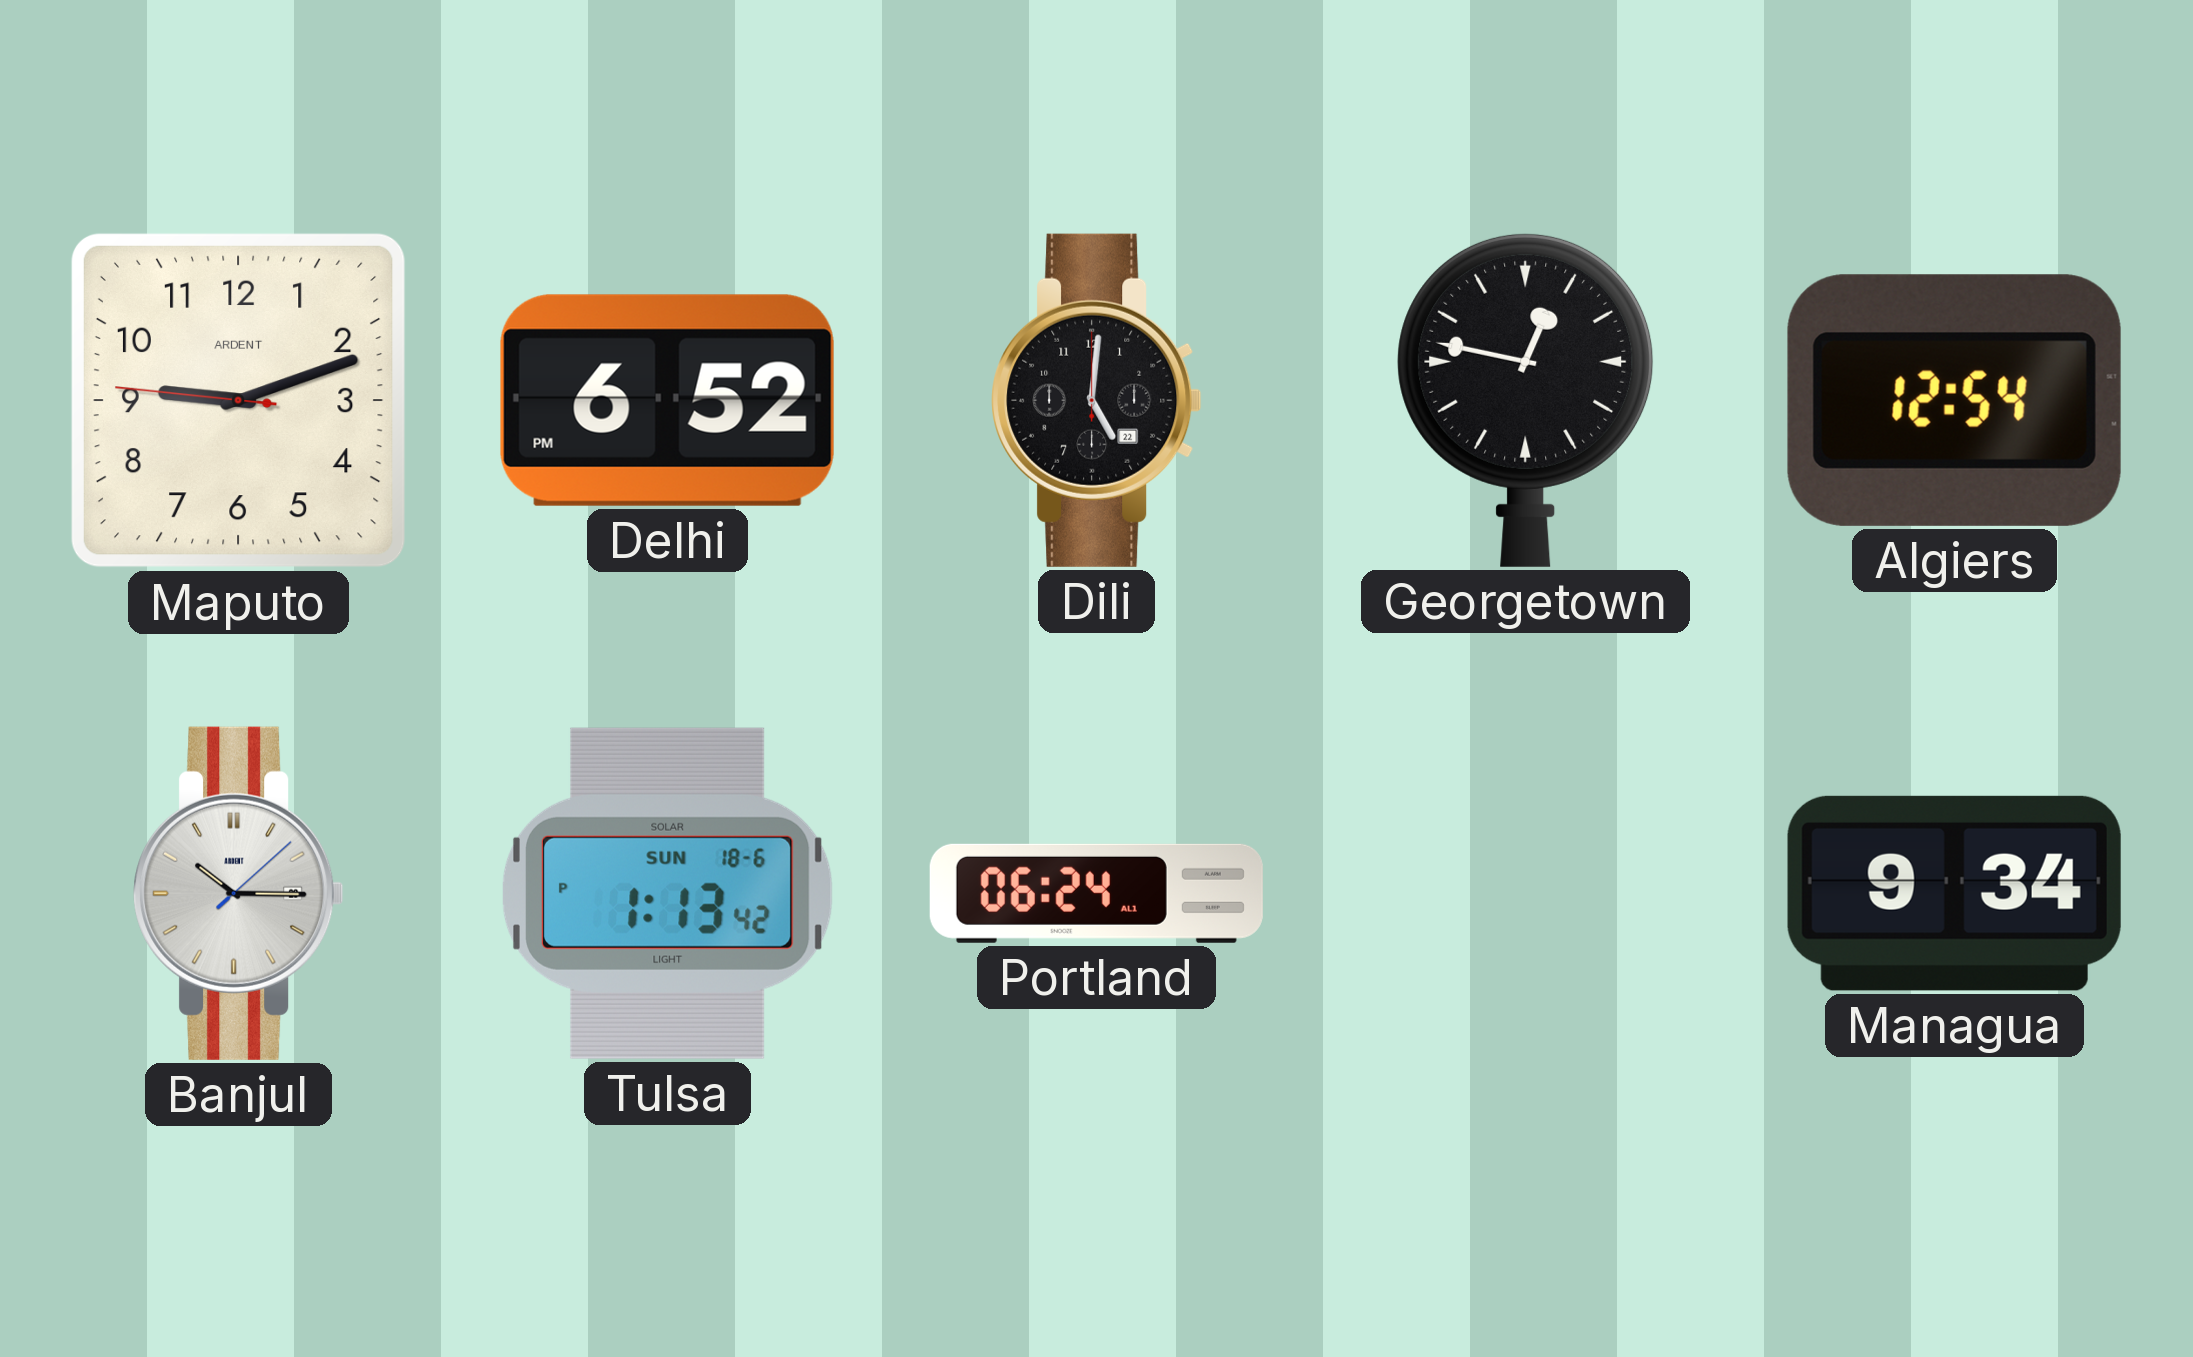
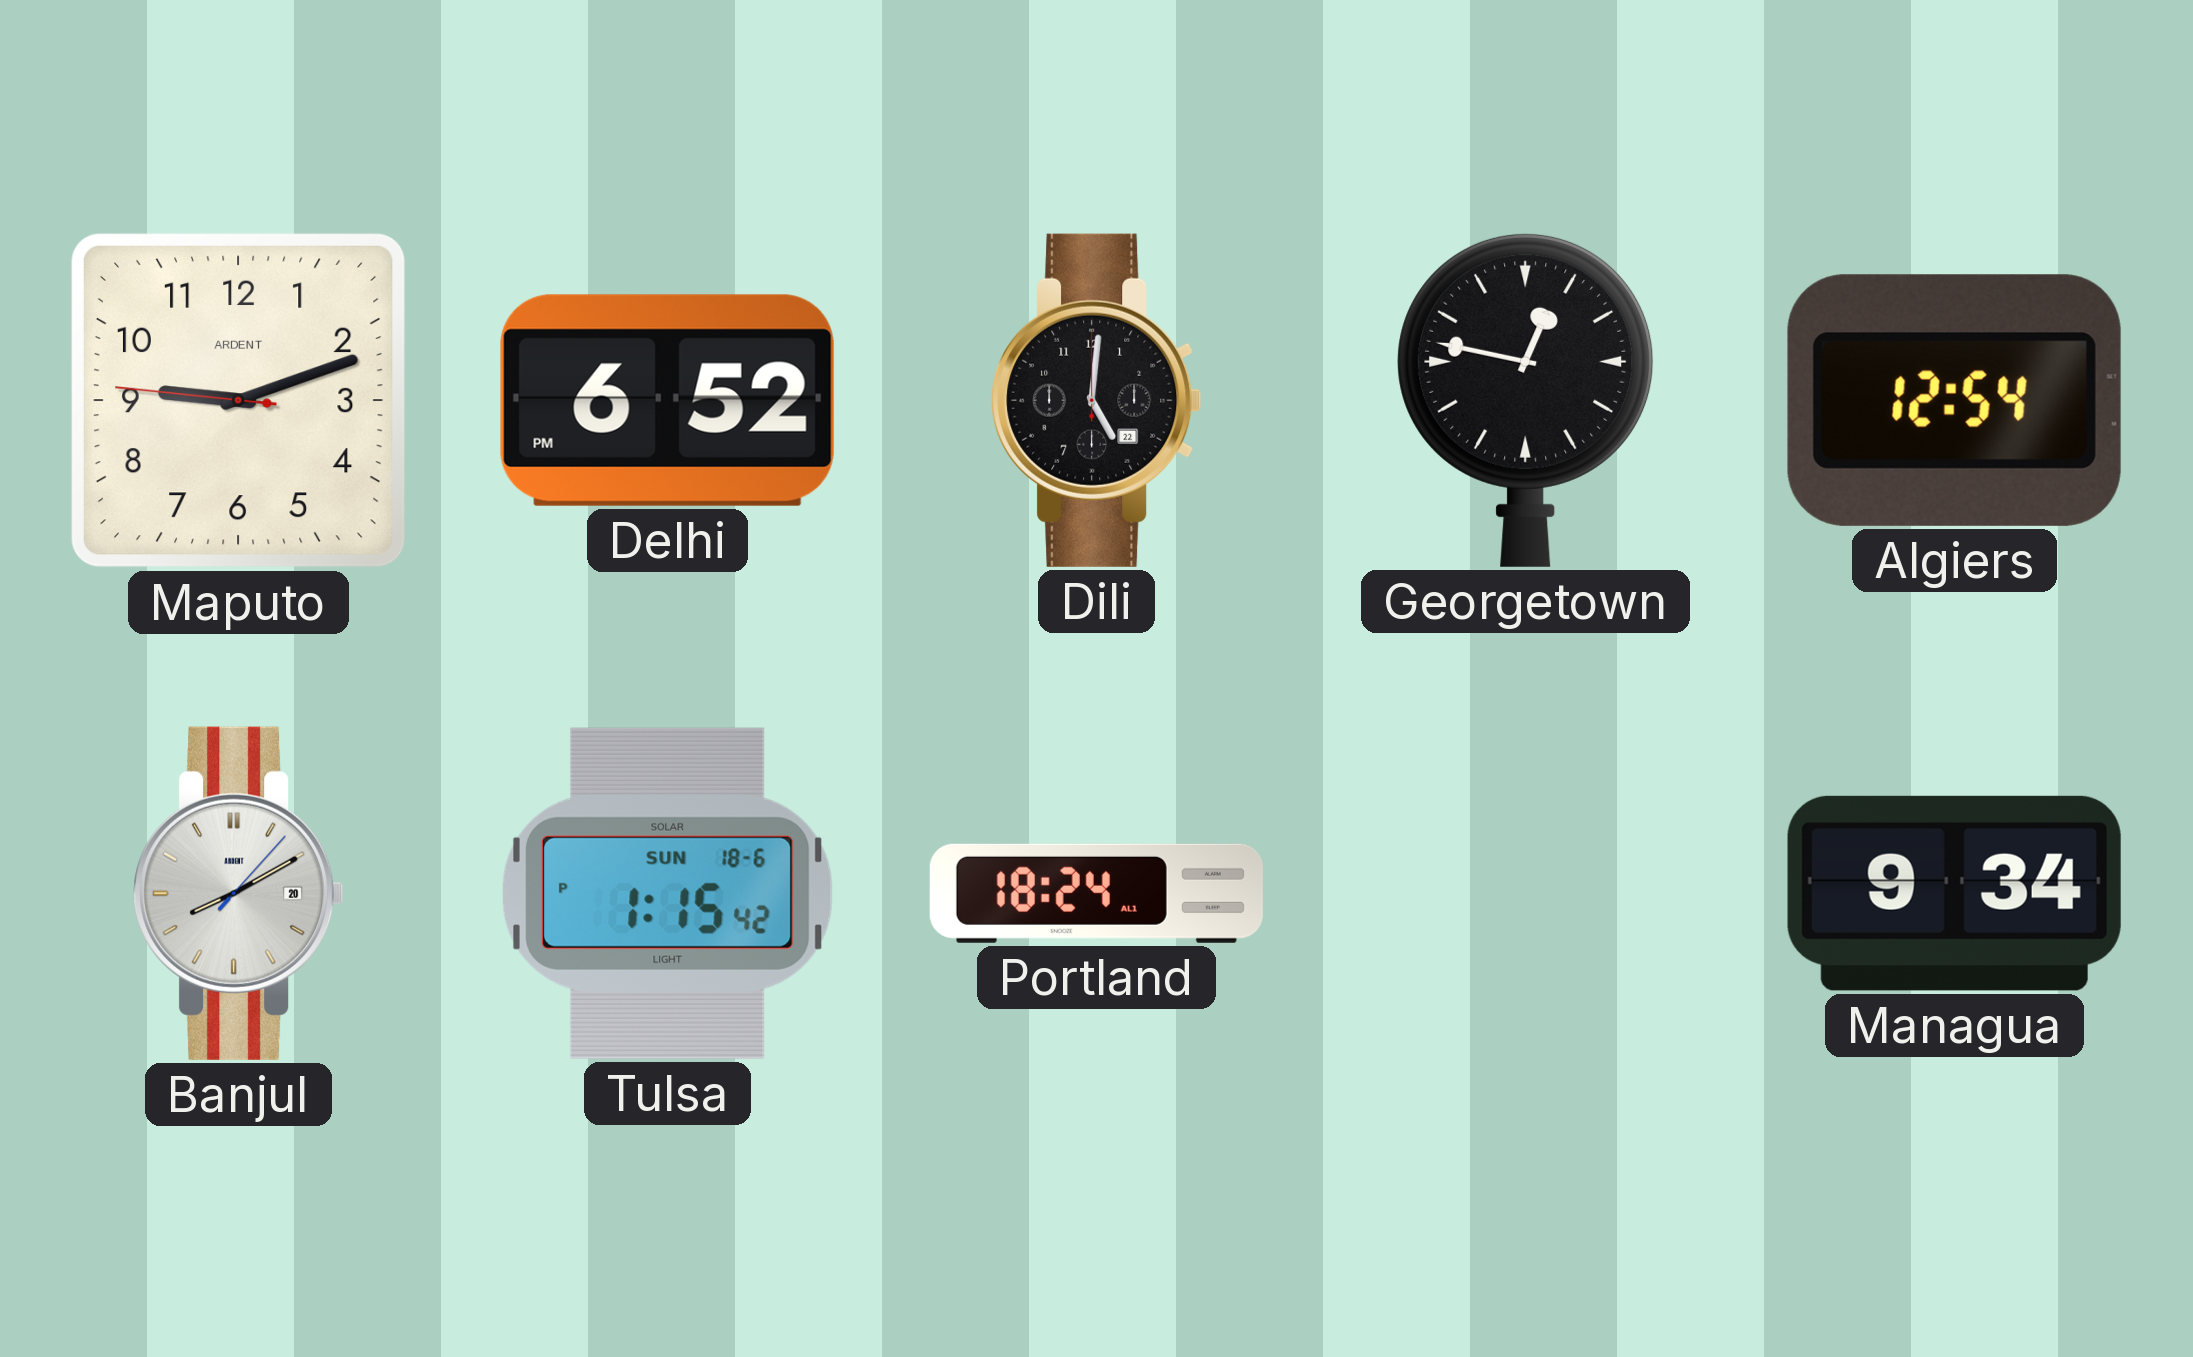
Banjul: 10:15 -> 8:10
Tulsa: 1:13 -> 1:15
Portland: 06:24 -> 18:24
